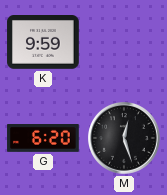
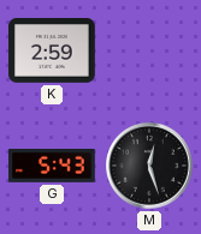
K: 9:59 -> 2:59
G: 6:20 -> 5:43
